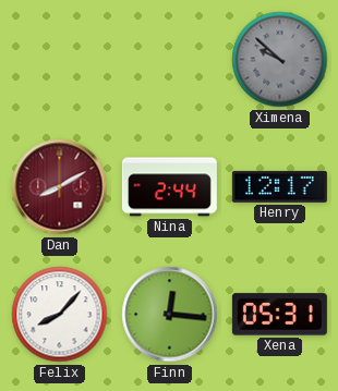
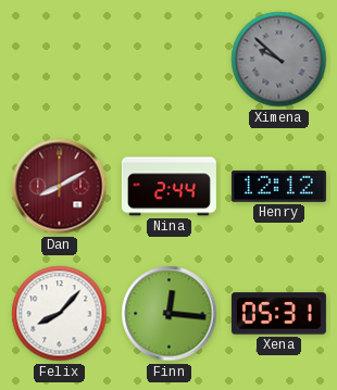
Henry: 12:17 -> 12:12
